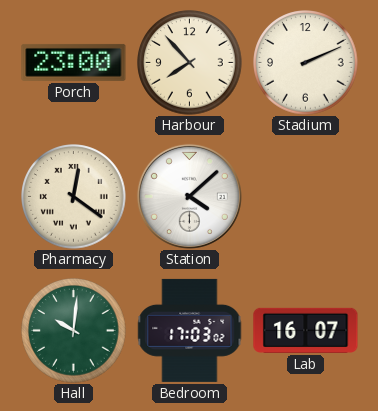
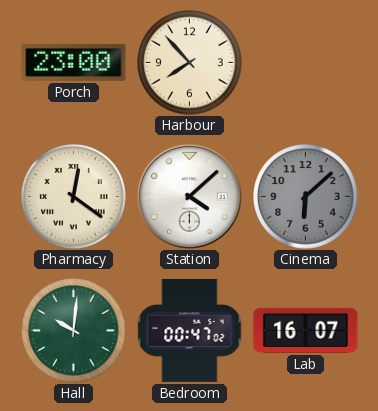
Stadium: 2:11 -> none
Cinema: none -> 6:08
Bedroom: 17:03 -> 00:47
